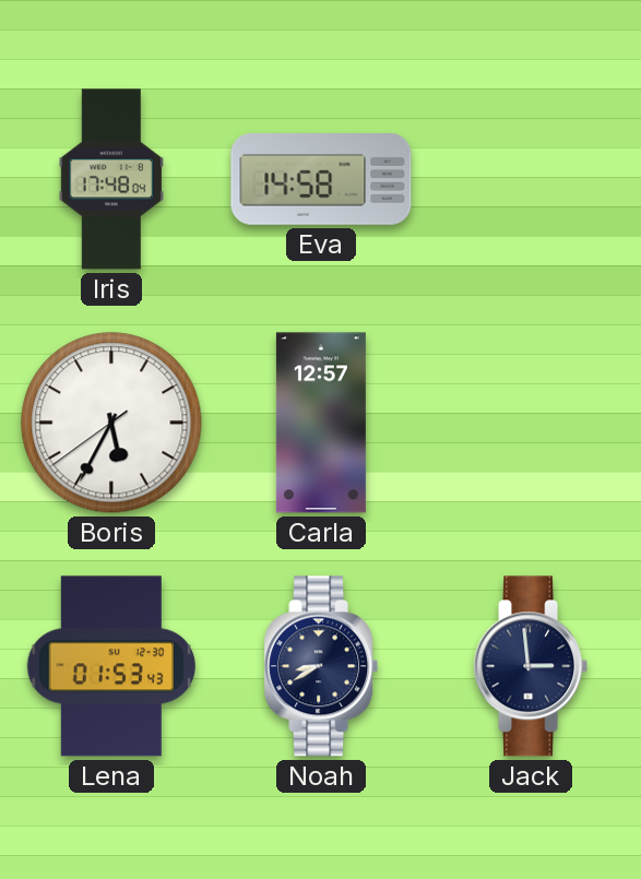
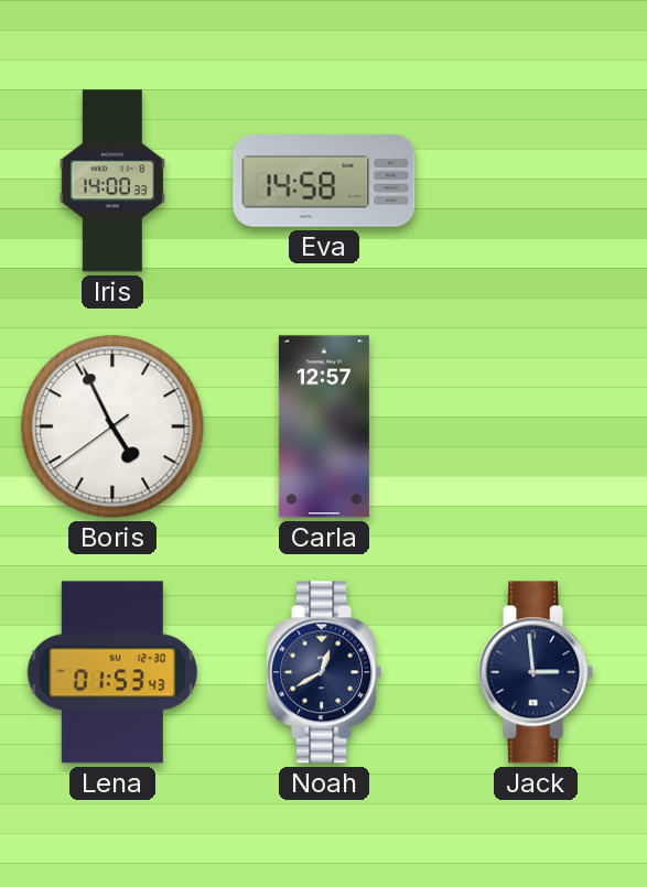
Iris: 17:48 -> 14:00
Boris: 5:34 -> 4:55
Noah: 8:40 -> 12:40
